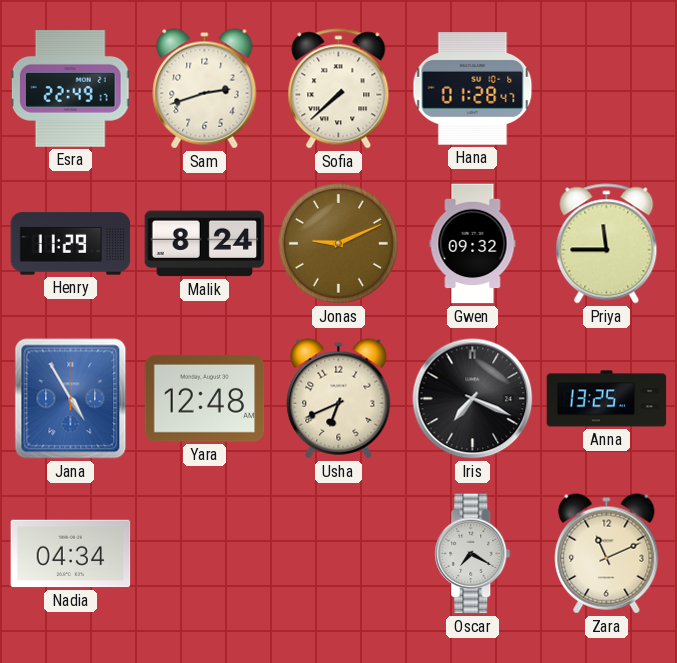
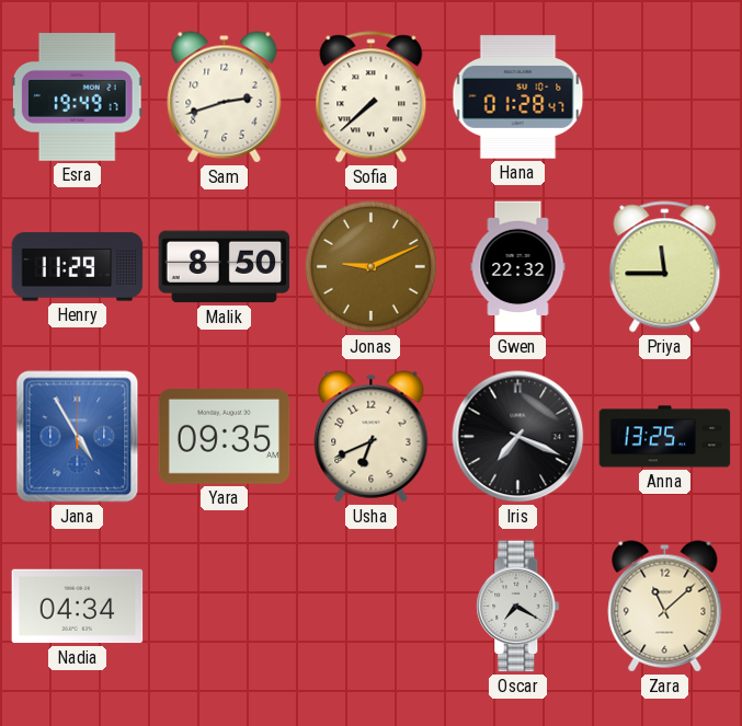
Esra: 22:49 -> 19:49
Malik: 8:24 -> 8:50
Gwen: 09:32 -> 22:32
Yara: 12:48 -> 09:35
Zara: 11:11 -> 11:08
